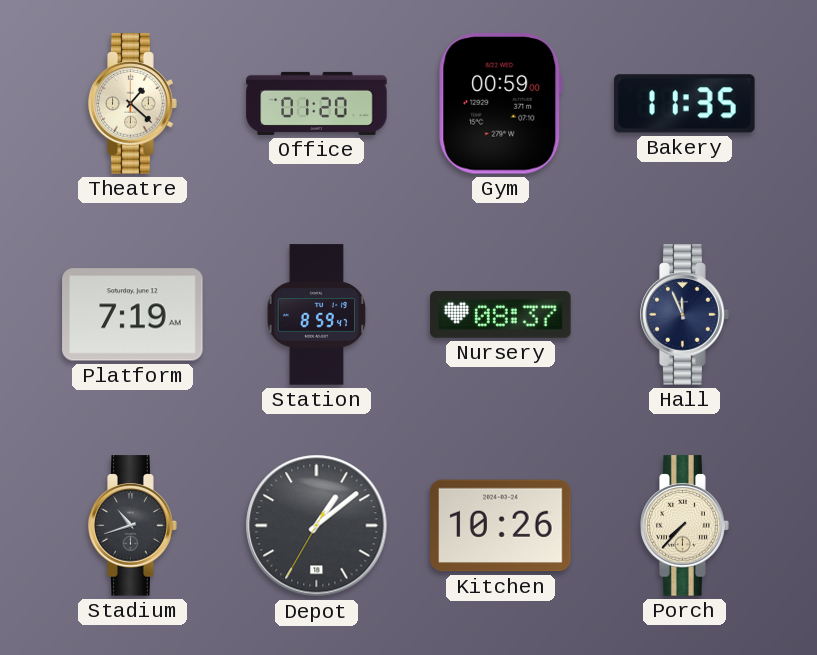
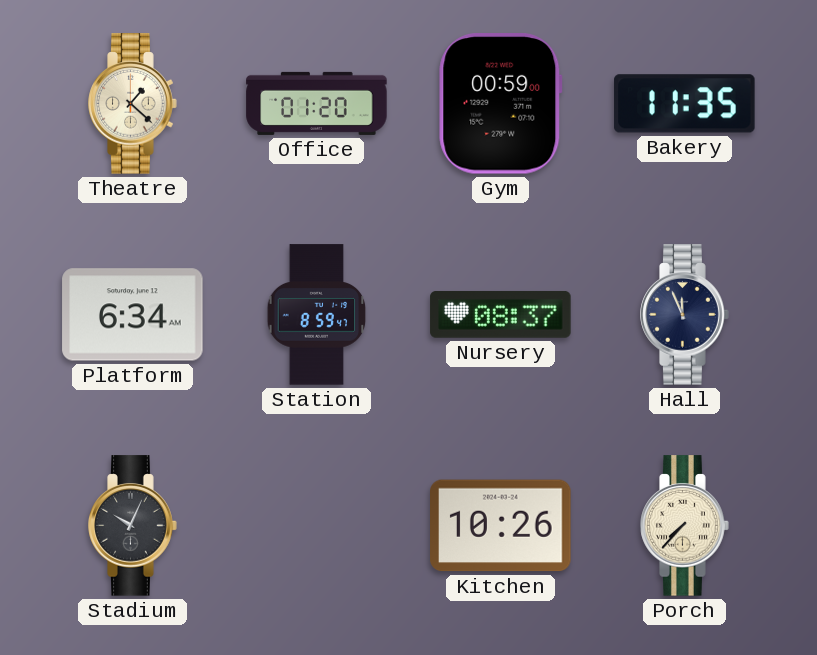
Platform: 7:19 -> 6:34
Stadium: 10:42 -> 10:04
Depot: 1:08 -> none
